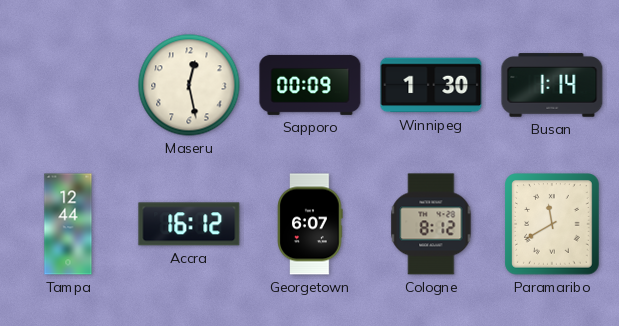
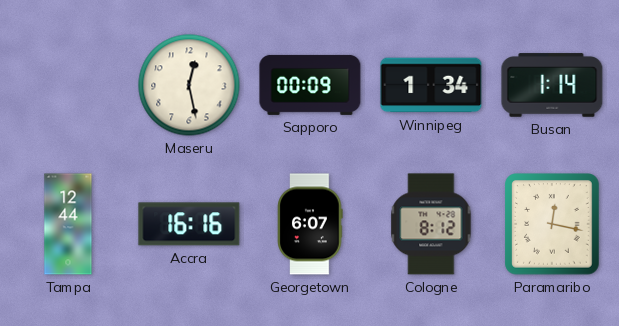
Winnipeg: 1:30 -> 1:34
Accra: 16:12 -> 16:16
Paramaribo: 11:40 -> 12:17
